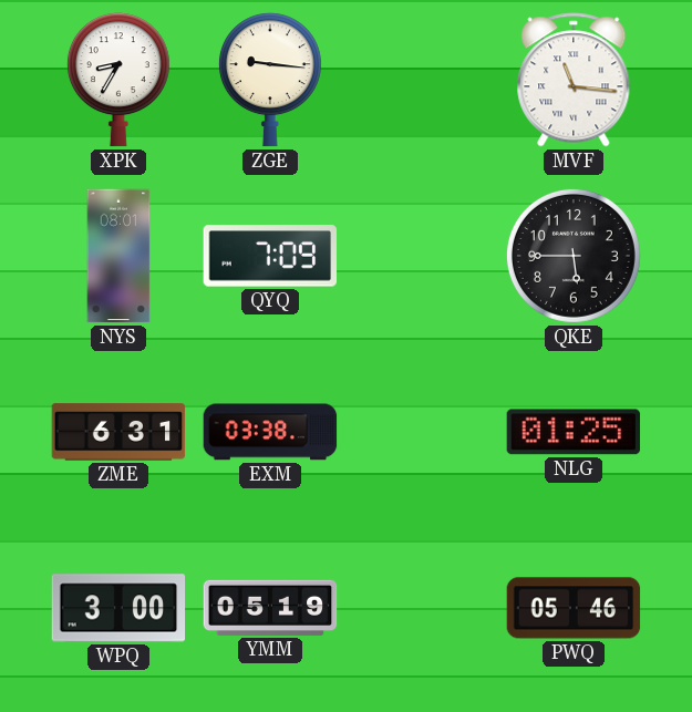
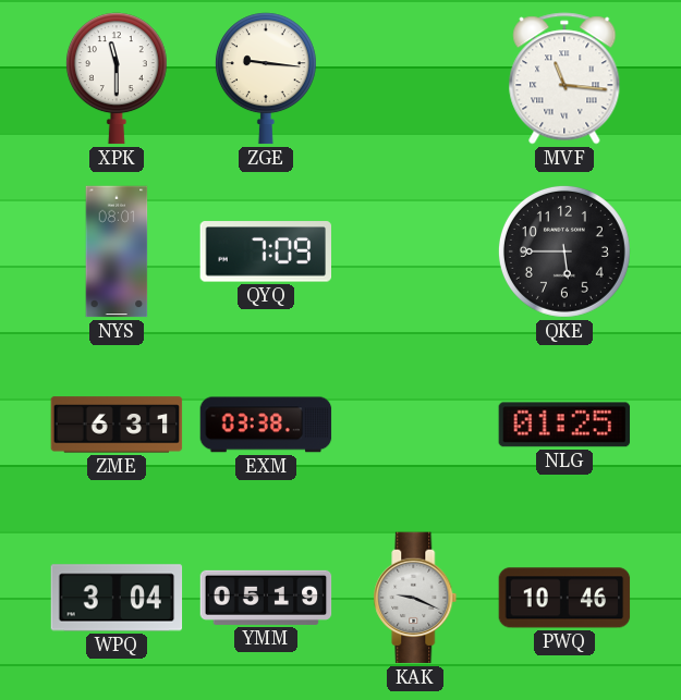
XPK: 8:35 -> 11:30
WPQ: 3:00 -> 3:04
KAK: none -> 9:19
PWQ: 05:46 -> 10:46
